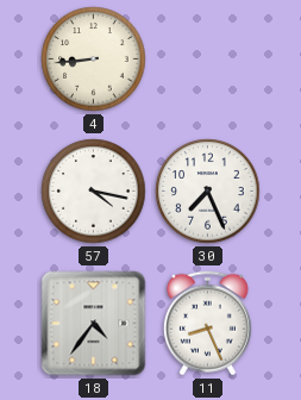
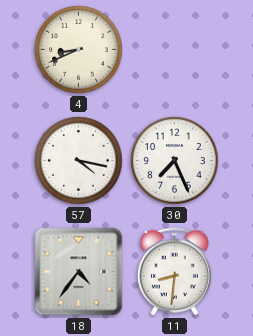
4: 8:44 -> 8:41
11: 8:26 -> 8:31
